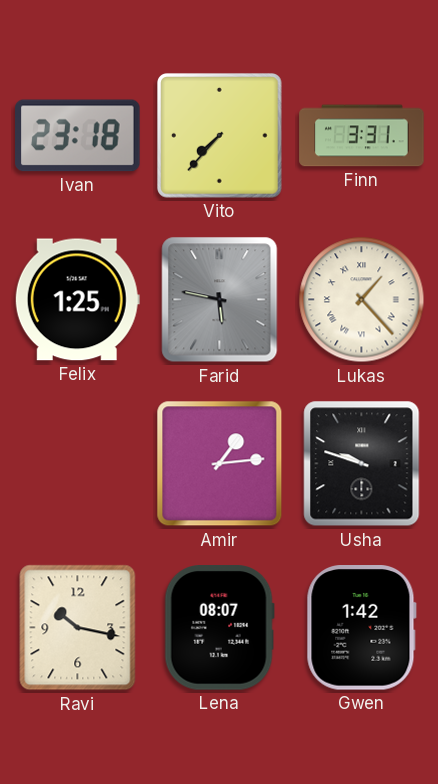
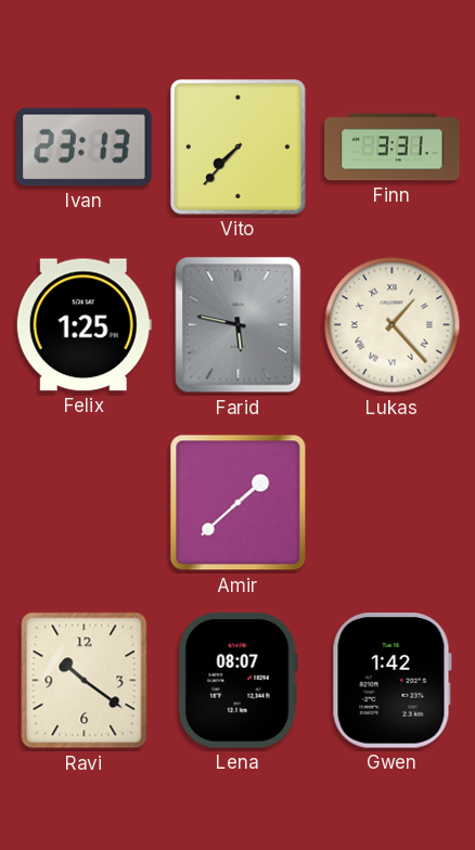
Ivan: 23:18 -> 23:13
Amir: 1:14 -> 1:38
Usha: 9:48 -> none
Ravi: 10:17 -> 10:21
